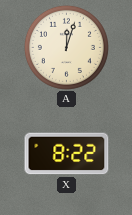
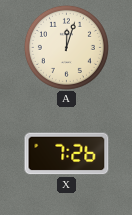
X: 8:22 -> 7:26
